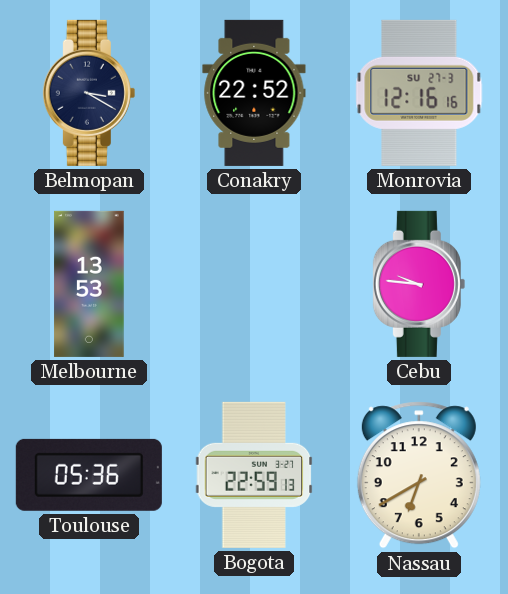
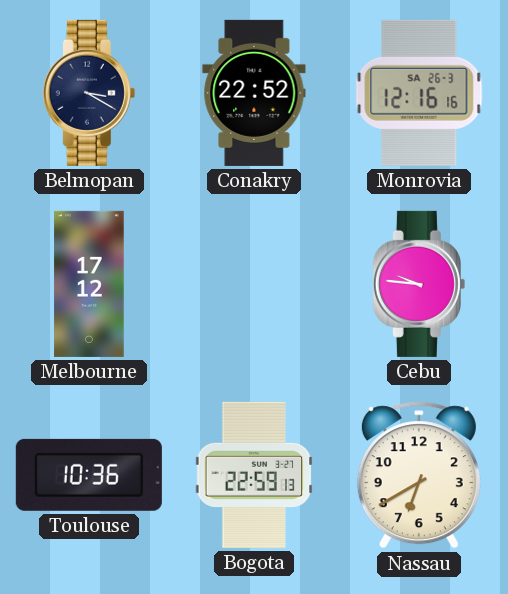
Monrovia date: SU 27-3 -> SA 26-3
Melbourne: 13:53 -> 17:12
Toulouse: 05:36 -> 10:36
